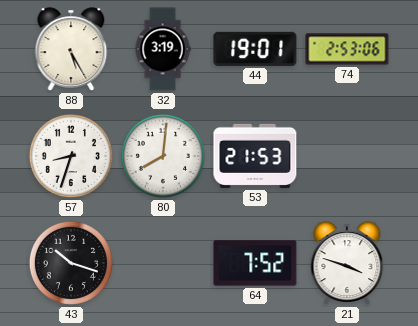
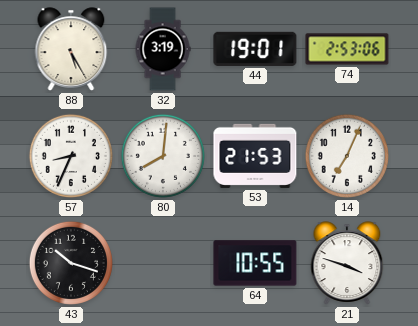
57: 8:33 -> 8:34
14: none -> 7:04
64: 7:52 -> 10:55
